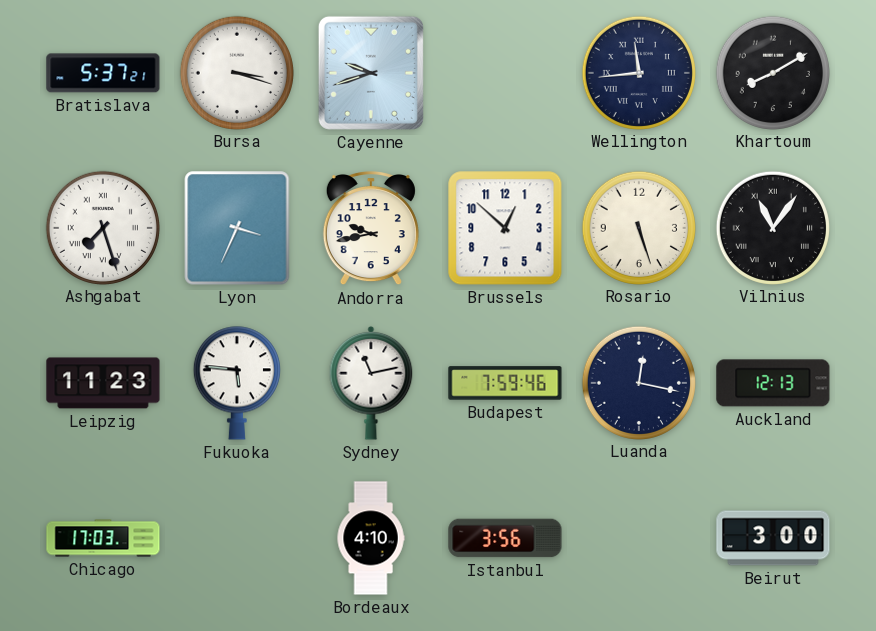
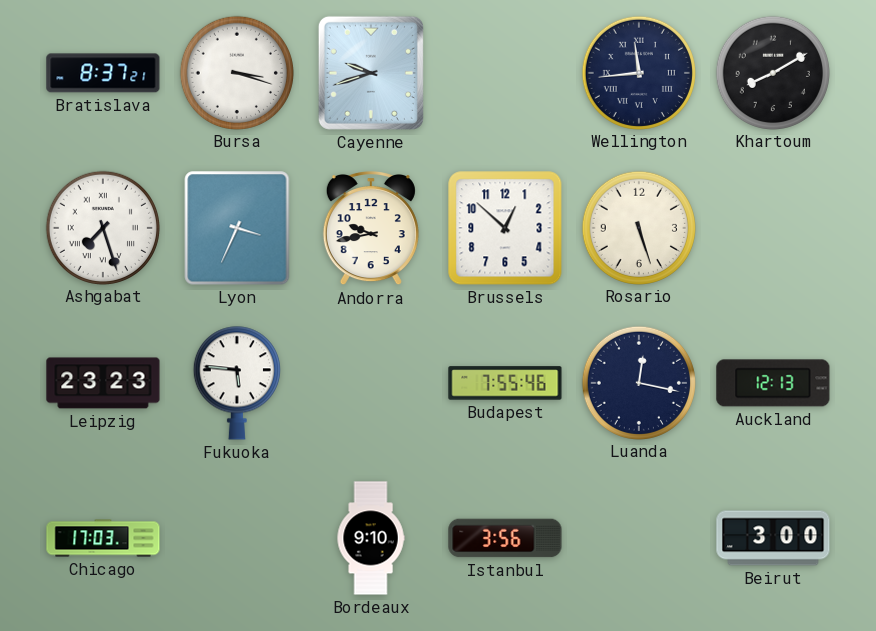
Bratislava: 5:37 -> 8:37
Vilnius: 11:06 -> none
Leipzig: 11:23 -> 23:23
Sydney: 11:13 -> none
Budapest: 7:59 -> 7:55
Bordeaux: 4:10 -> 9:10
